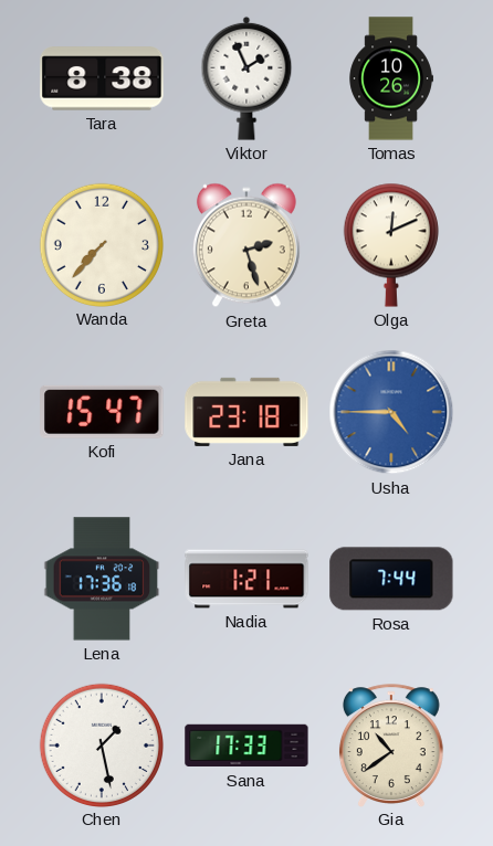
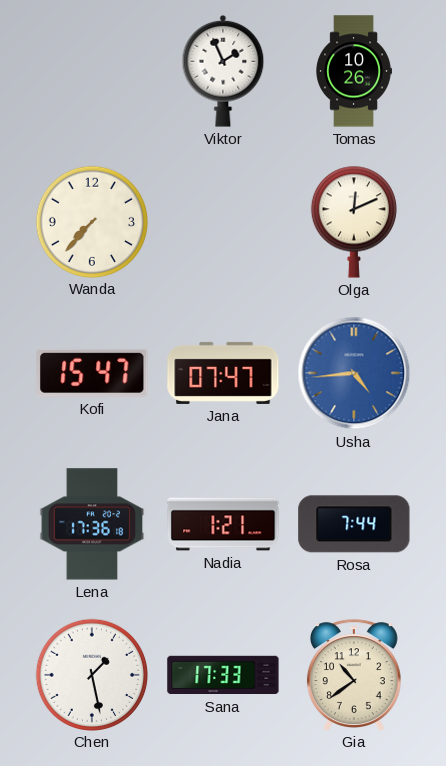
Tara: 8:38 -> none
Greta: 2:27 -> none
Jana: 23:18 -> 07:47
Usha: 4:45 -> 4:44
